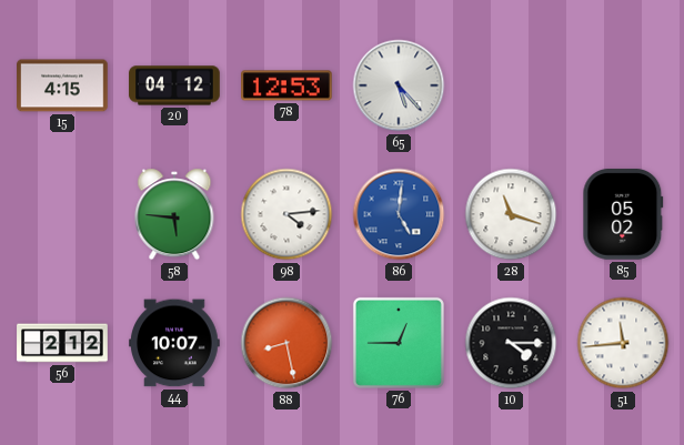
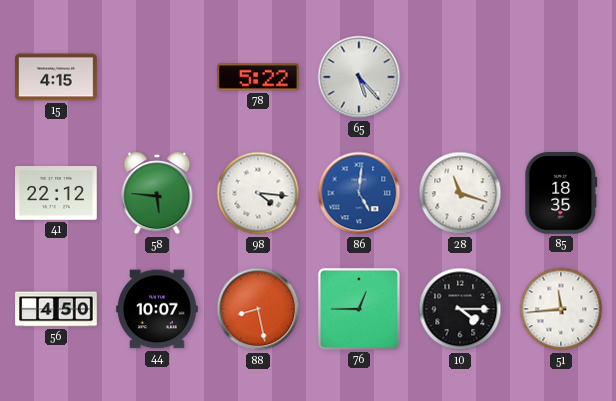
20: 04:12 -> none
78: 12:53 -> 5:22
41: none -> 22:12
98: 4:14 -> 4:16
85: 05:02 -> 18:35
56: 2:12 -> 4:50
